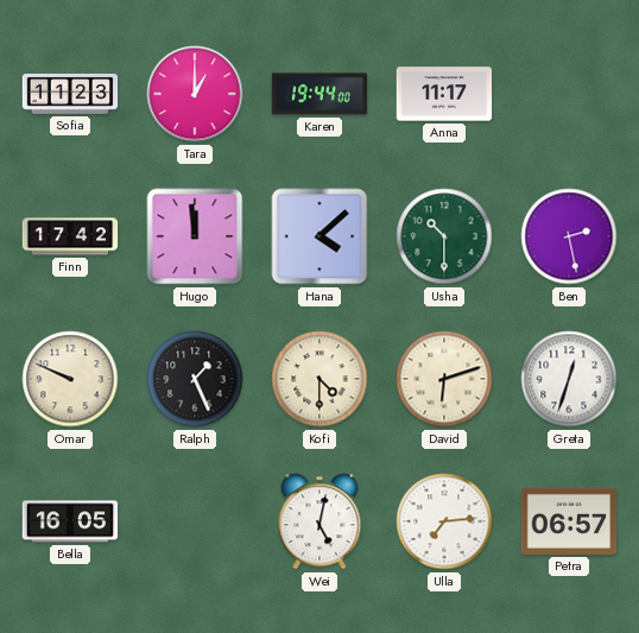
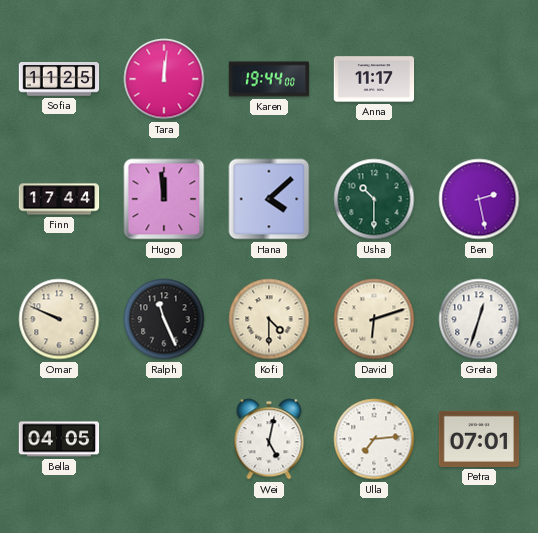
Sofia: 11:23 -> 11:25
Tara: 1:00 -> 12:01
Finn: 17:42 -> 17:44
Ralph: 1:26 -> 11:26
Bella: 16:05 -> 04:05
Petra: 06:57 -> 07:01
